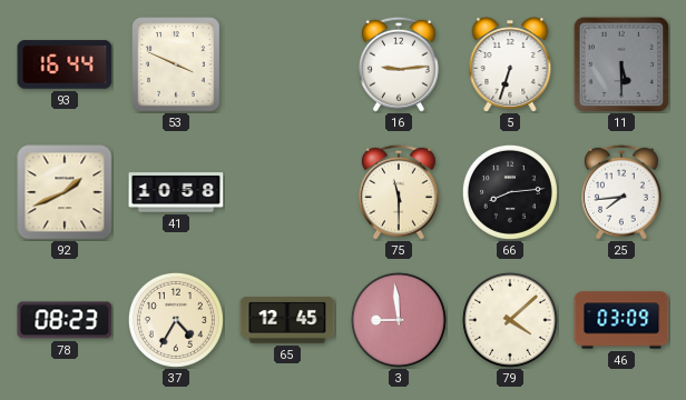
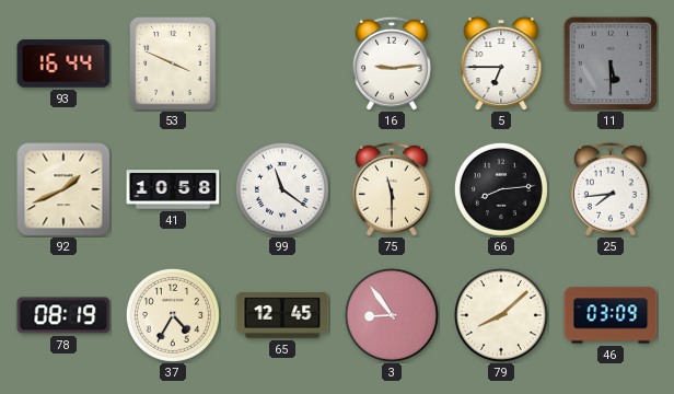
5: 6:33 -> 6:45
99: none -> 11:21
78: 08:23 -> 08:19
3: 8:59 -> 8:54
79: 4:08 -> 8:08
